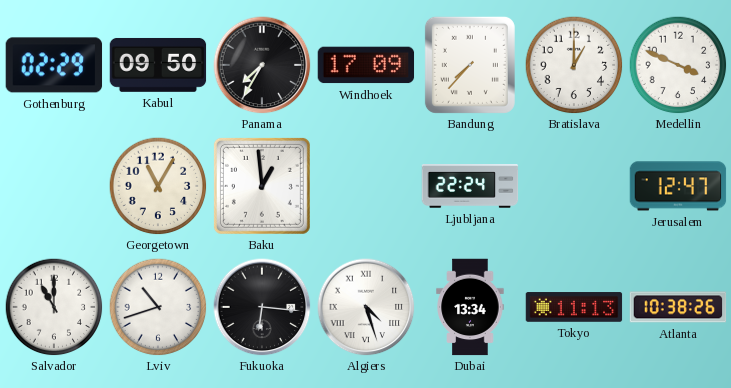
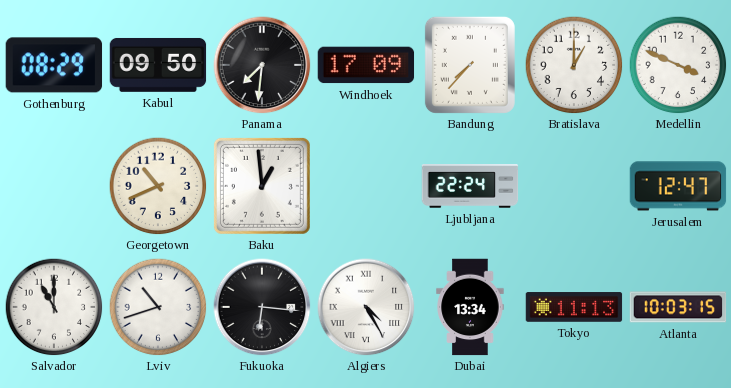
Gothenburg: 02:29 -> 08:29
Panama: 7:35 -> 7:31
Georgetown: 11:05 -> 10:41
Algiers: 4:27 -> 4:25
Atlanta: 10:38 -> 10:03
